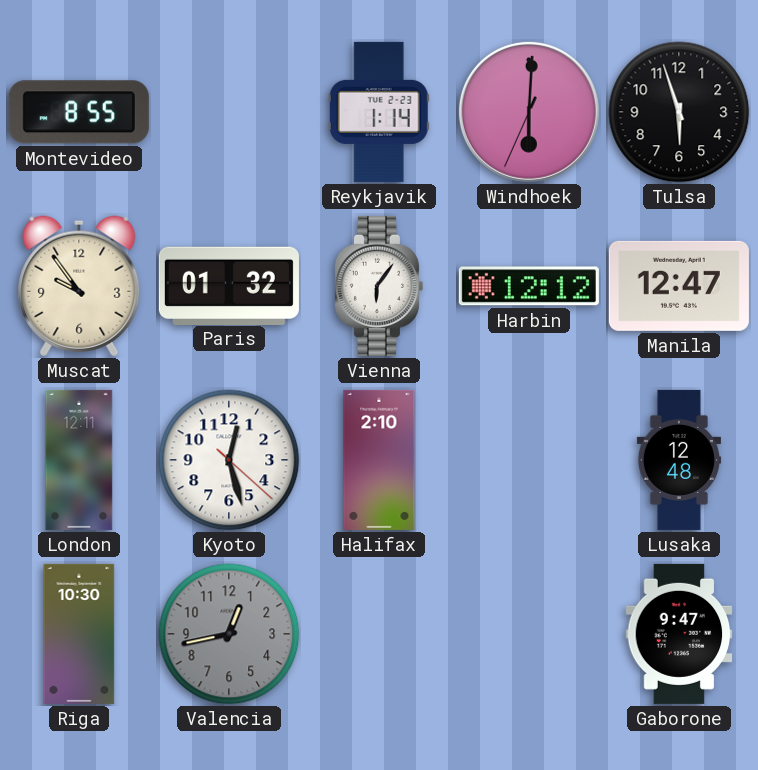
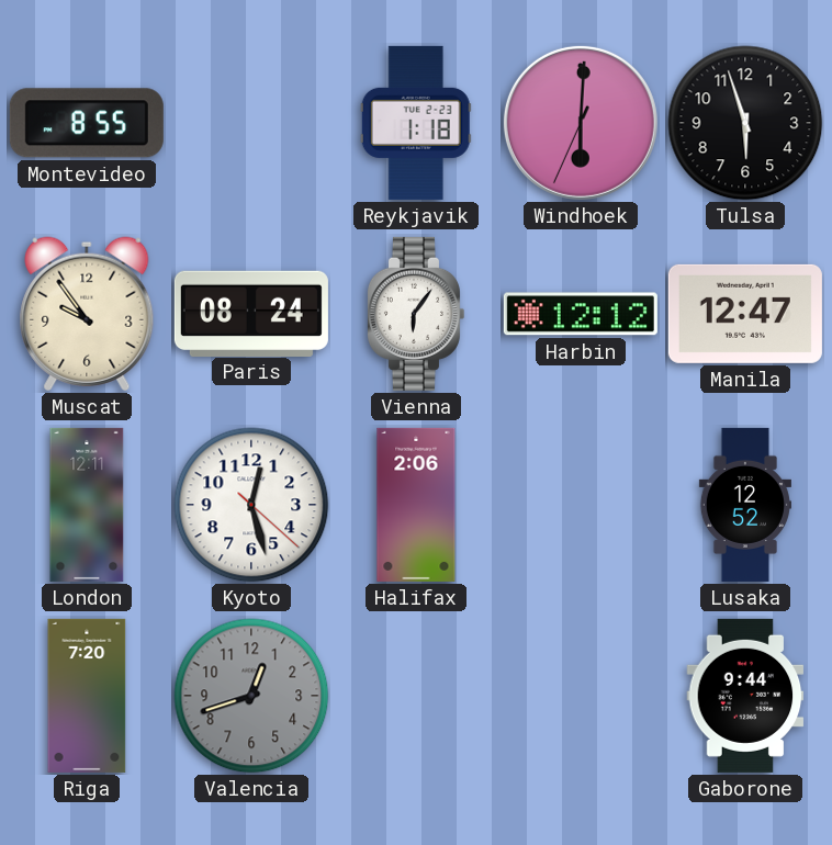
Reykjavik: 1:14 -> 1:18
Paris: 01:32 -> 08:24
Halifax: 2:10 -> 2:06
Lusaka: 12:48 -> 12:52
Riga: 10:30 -> 7:20
Valencia: 12:43 -> 12:42
Gaborone: 9:47 -> 9:44
